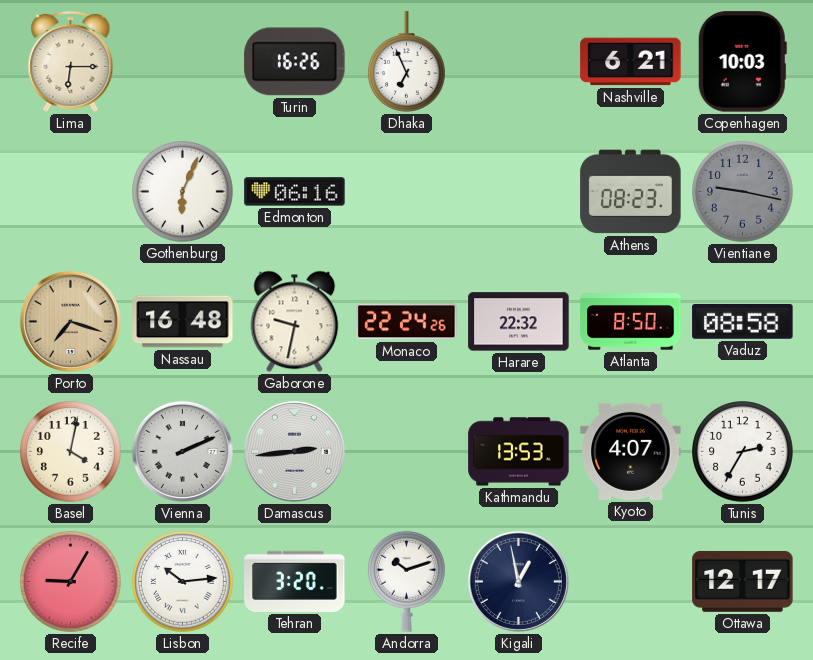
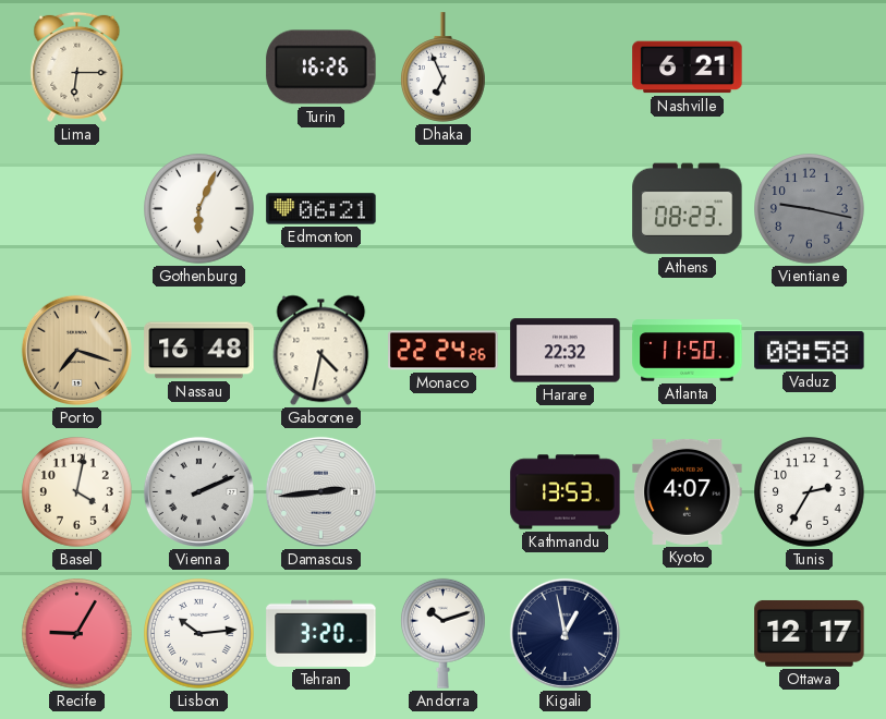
Copenhagen: 10:03 -> none
Edmonton: 06:16 -> 06:21
Gaborone: 9:32 -> 4:32
Atlanta: 8:50 -> 11:50
